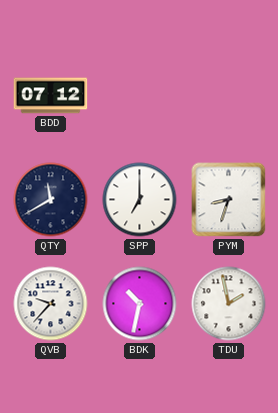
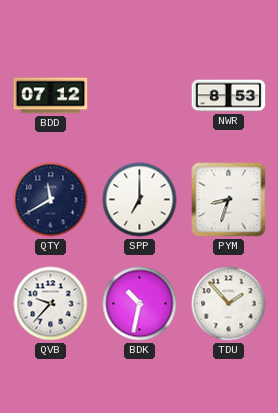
NWR: none -> 8:53
TDU: 1:58 -> 1:53
